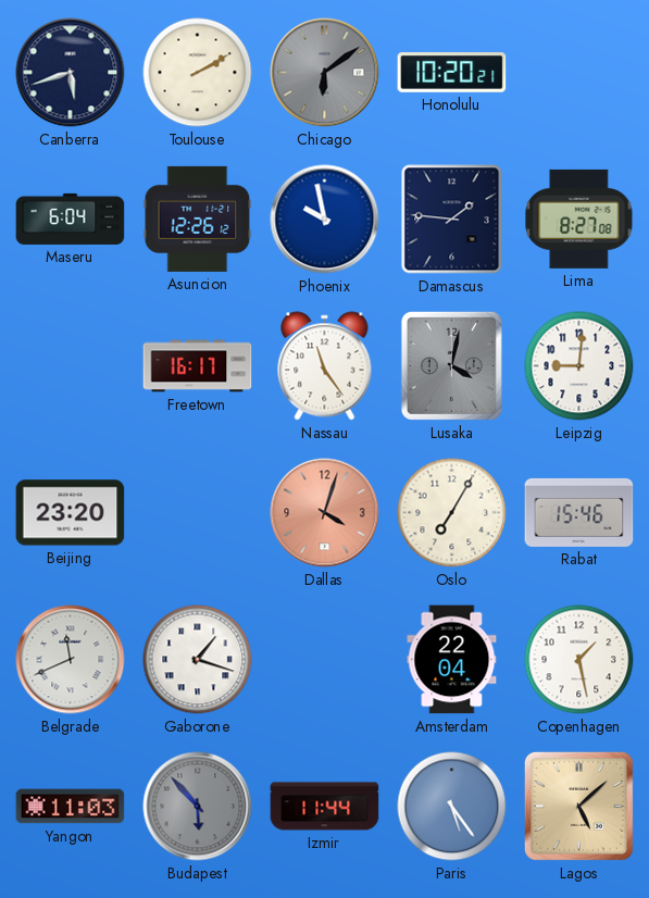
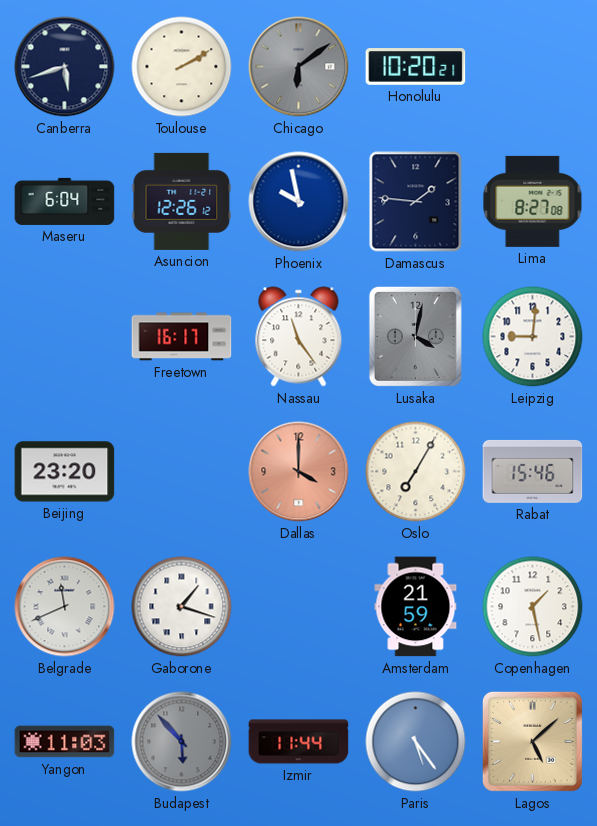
Dallas: 4:03 -> 4:00
Amsterdam: 22:04 -> 21:59
